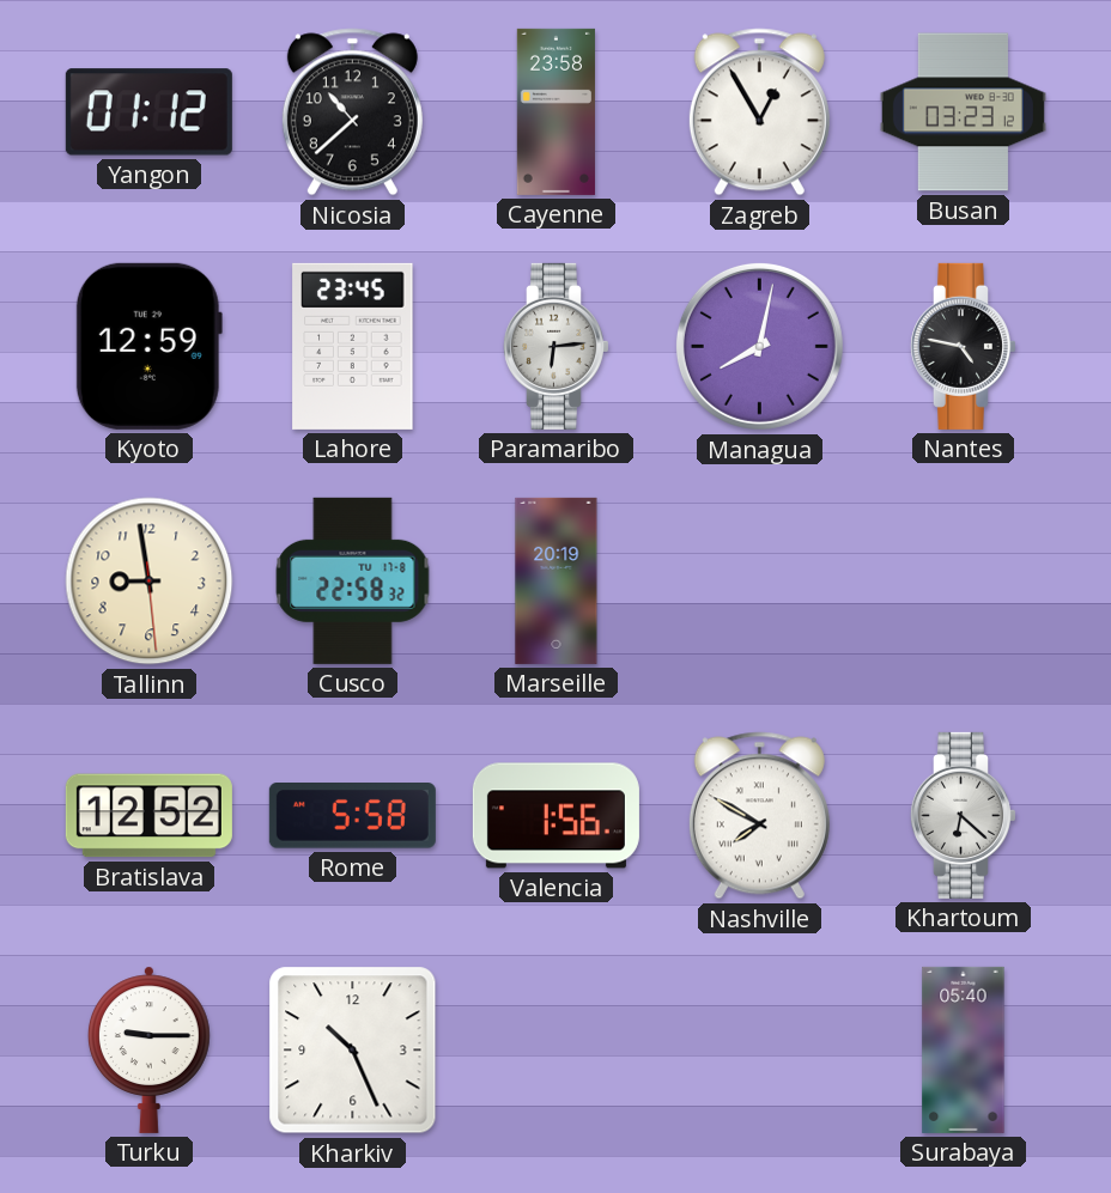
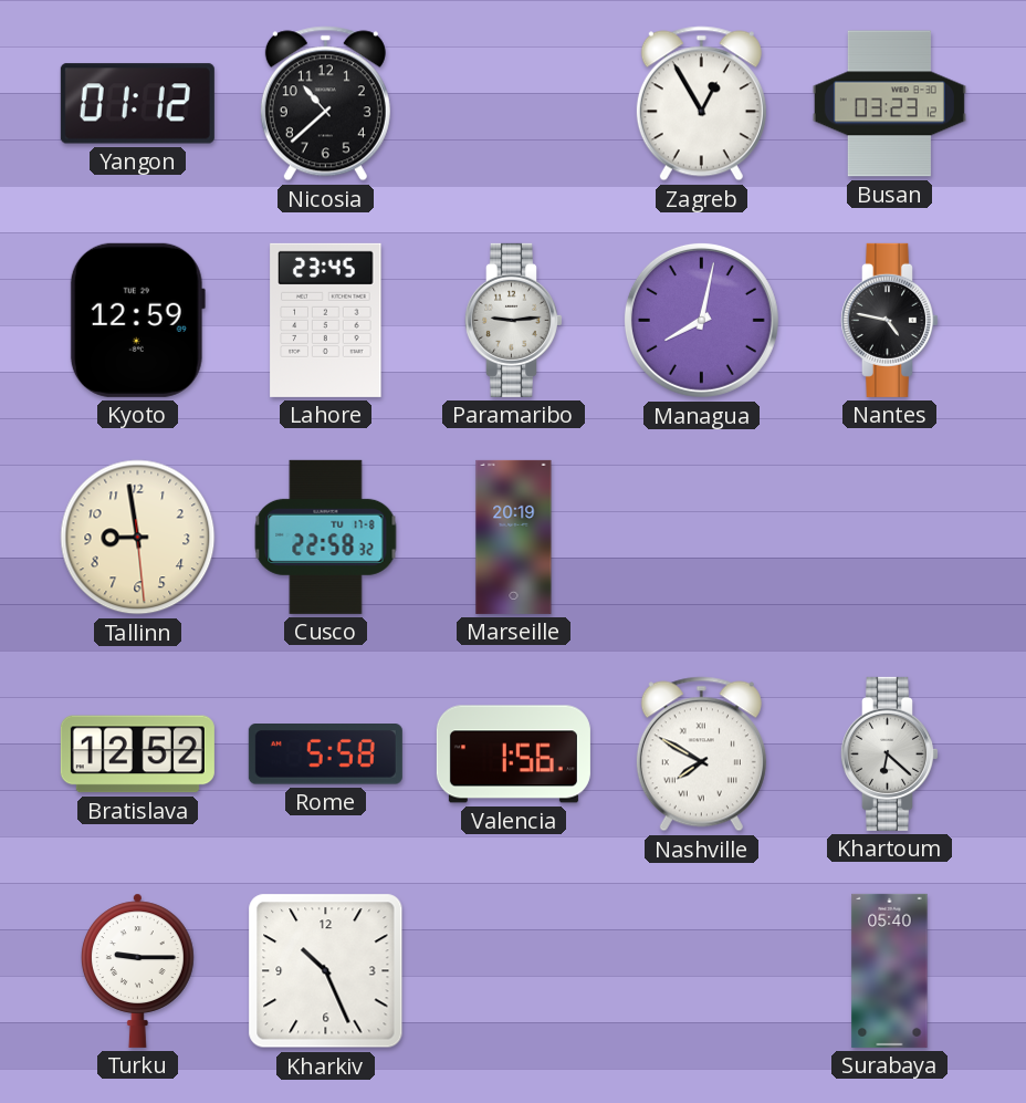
Cayenne: 23:58 -> none
Paramaribo: 6:14 -> 9:14
